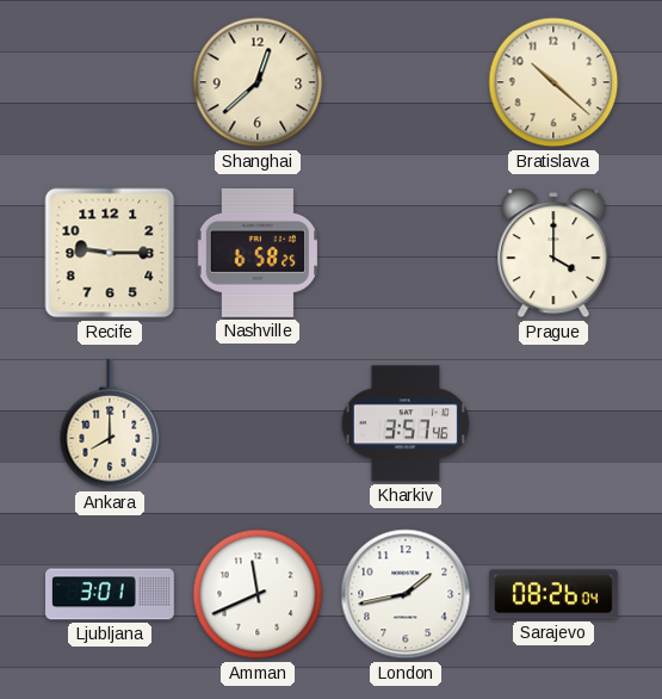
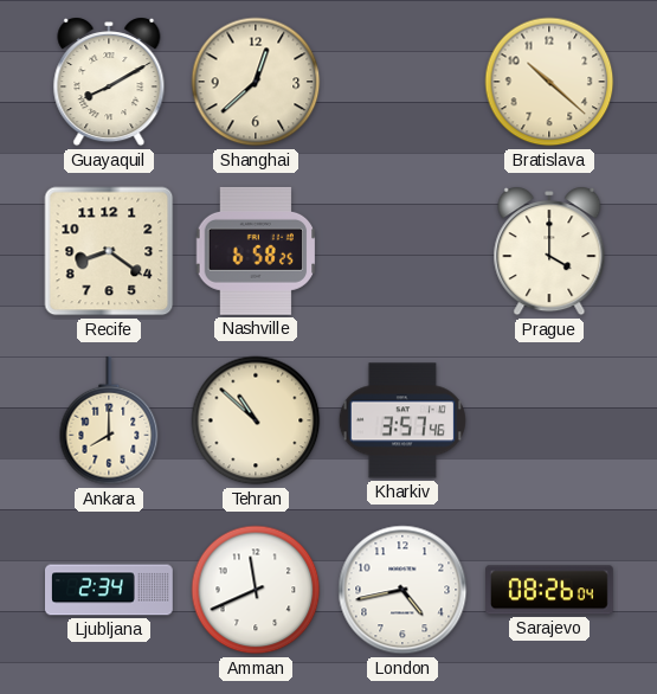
Guayaquil: none -> 8:10
Recife: 9:15 -> 8:21
Tehran: none -> 10:52
Ljubljana: 3:01 -> 2:34
London: 1:43 -> 4:43
